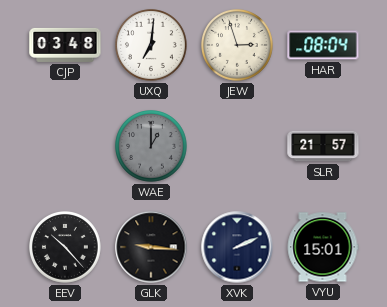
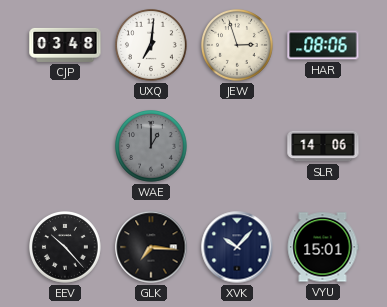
HAR: 08:04 -> 08:06
SLR: 21:57 -> 14:06
GLK: 9:16 -> 7:16
XVK: 2:11 -> 10:07
